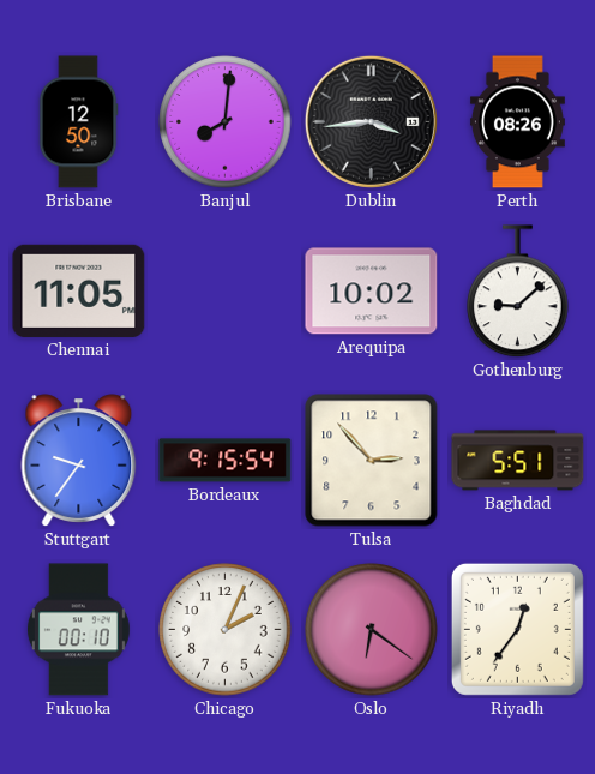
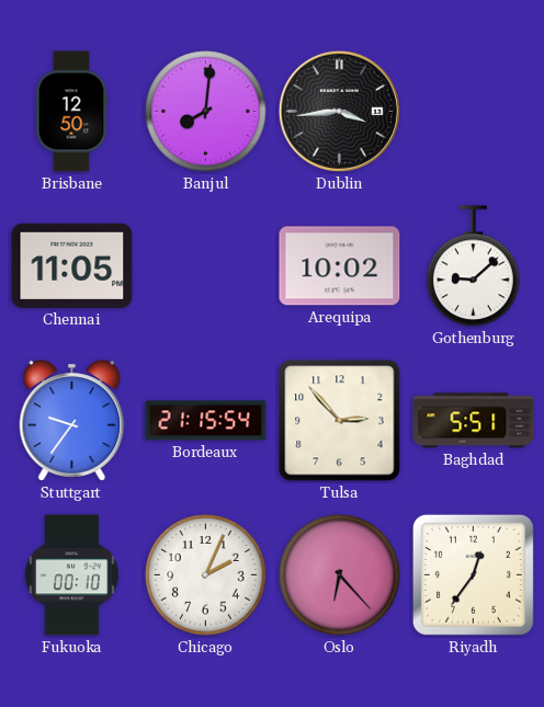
Perth: 08:26 -> none
Bordeaux: 9:15 -> 21:15
Oslo: 6:21 -> 6:23
